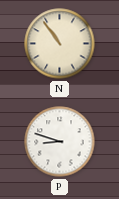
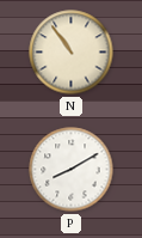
P: 8:48 -> 8:10
